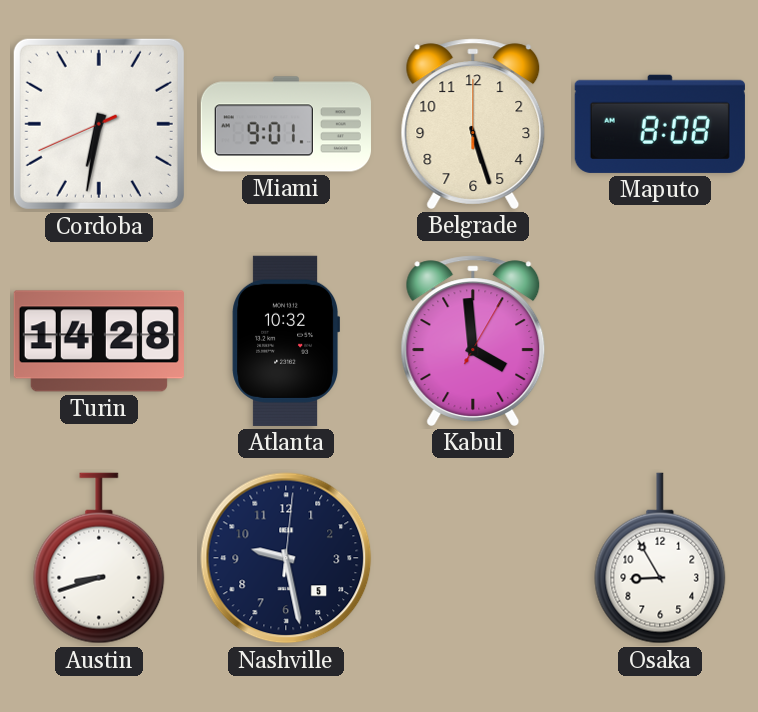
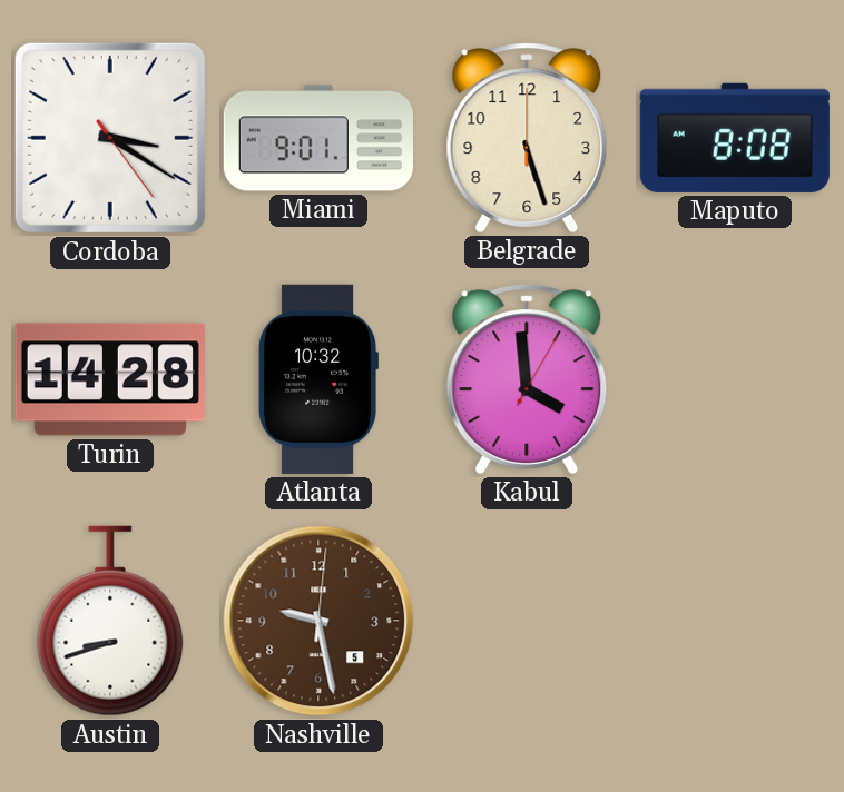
Cordoba: 6:31 -> 3:20
Nashville dial: navy -> brown
Osaka: 8:55 -> none
